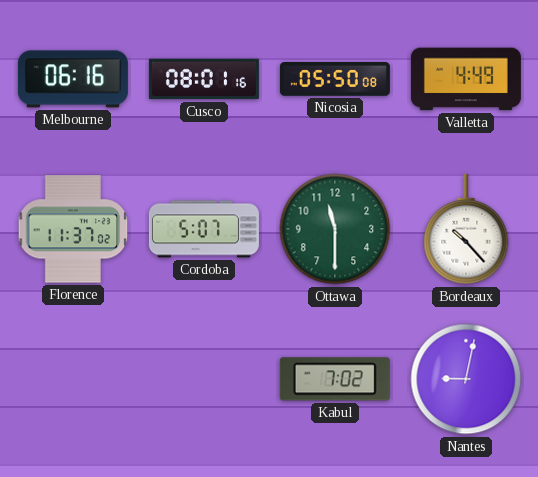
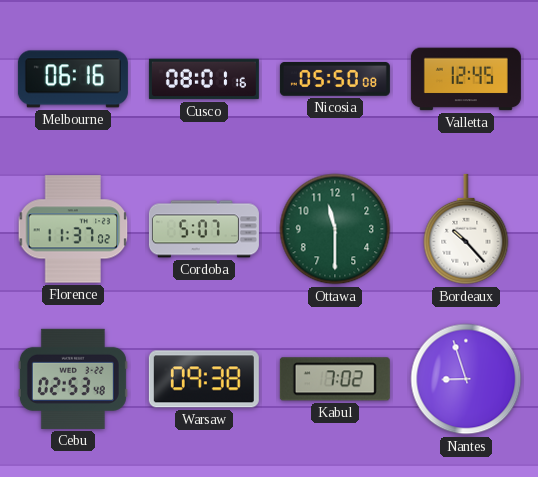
Valletta: 4:49 -> 12:45
Cebu: none -> 02:53
Warsaw: none -> 09:38
Nantes: 9:02 -> 8:57
